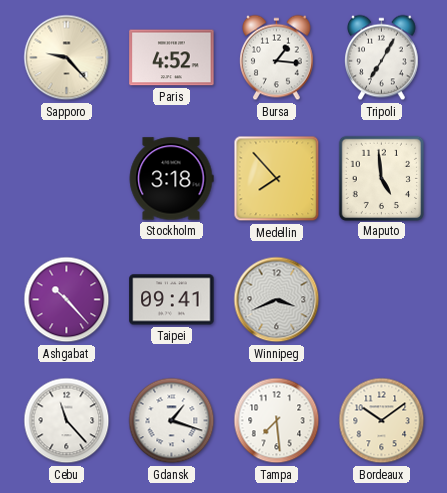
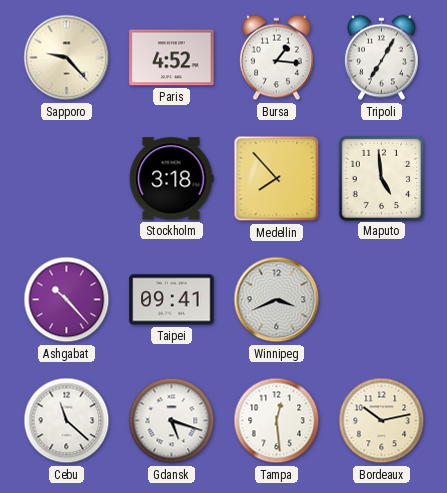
Cebu: 11:23 -> 11:22
Gdansk: 1:18 -> 5:18
Tampa: 7:29 -> 12:29
Bordeaux: 10:09 -> 10:13
